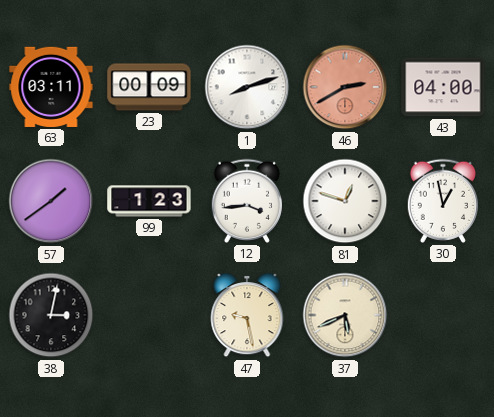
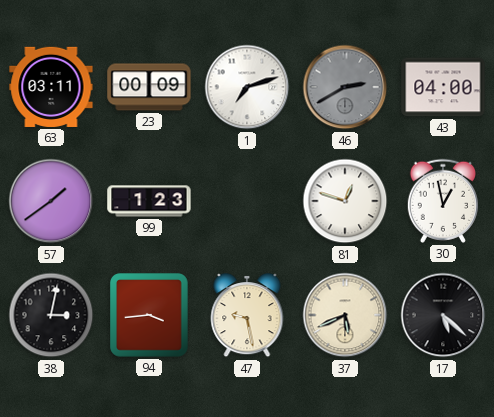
1: 8:12 -> 7:12
46 dial: salmon -> grey
12: 3:44 -> none
94: none -> 3:44
17: none -> 5:22
